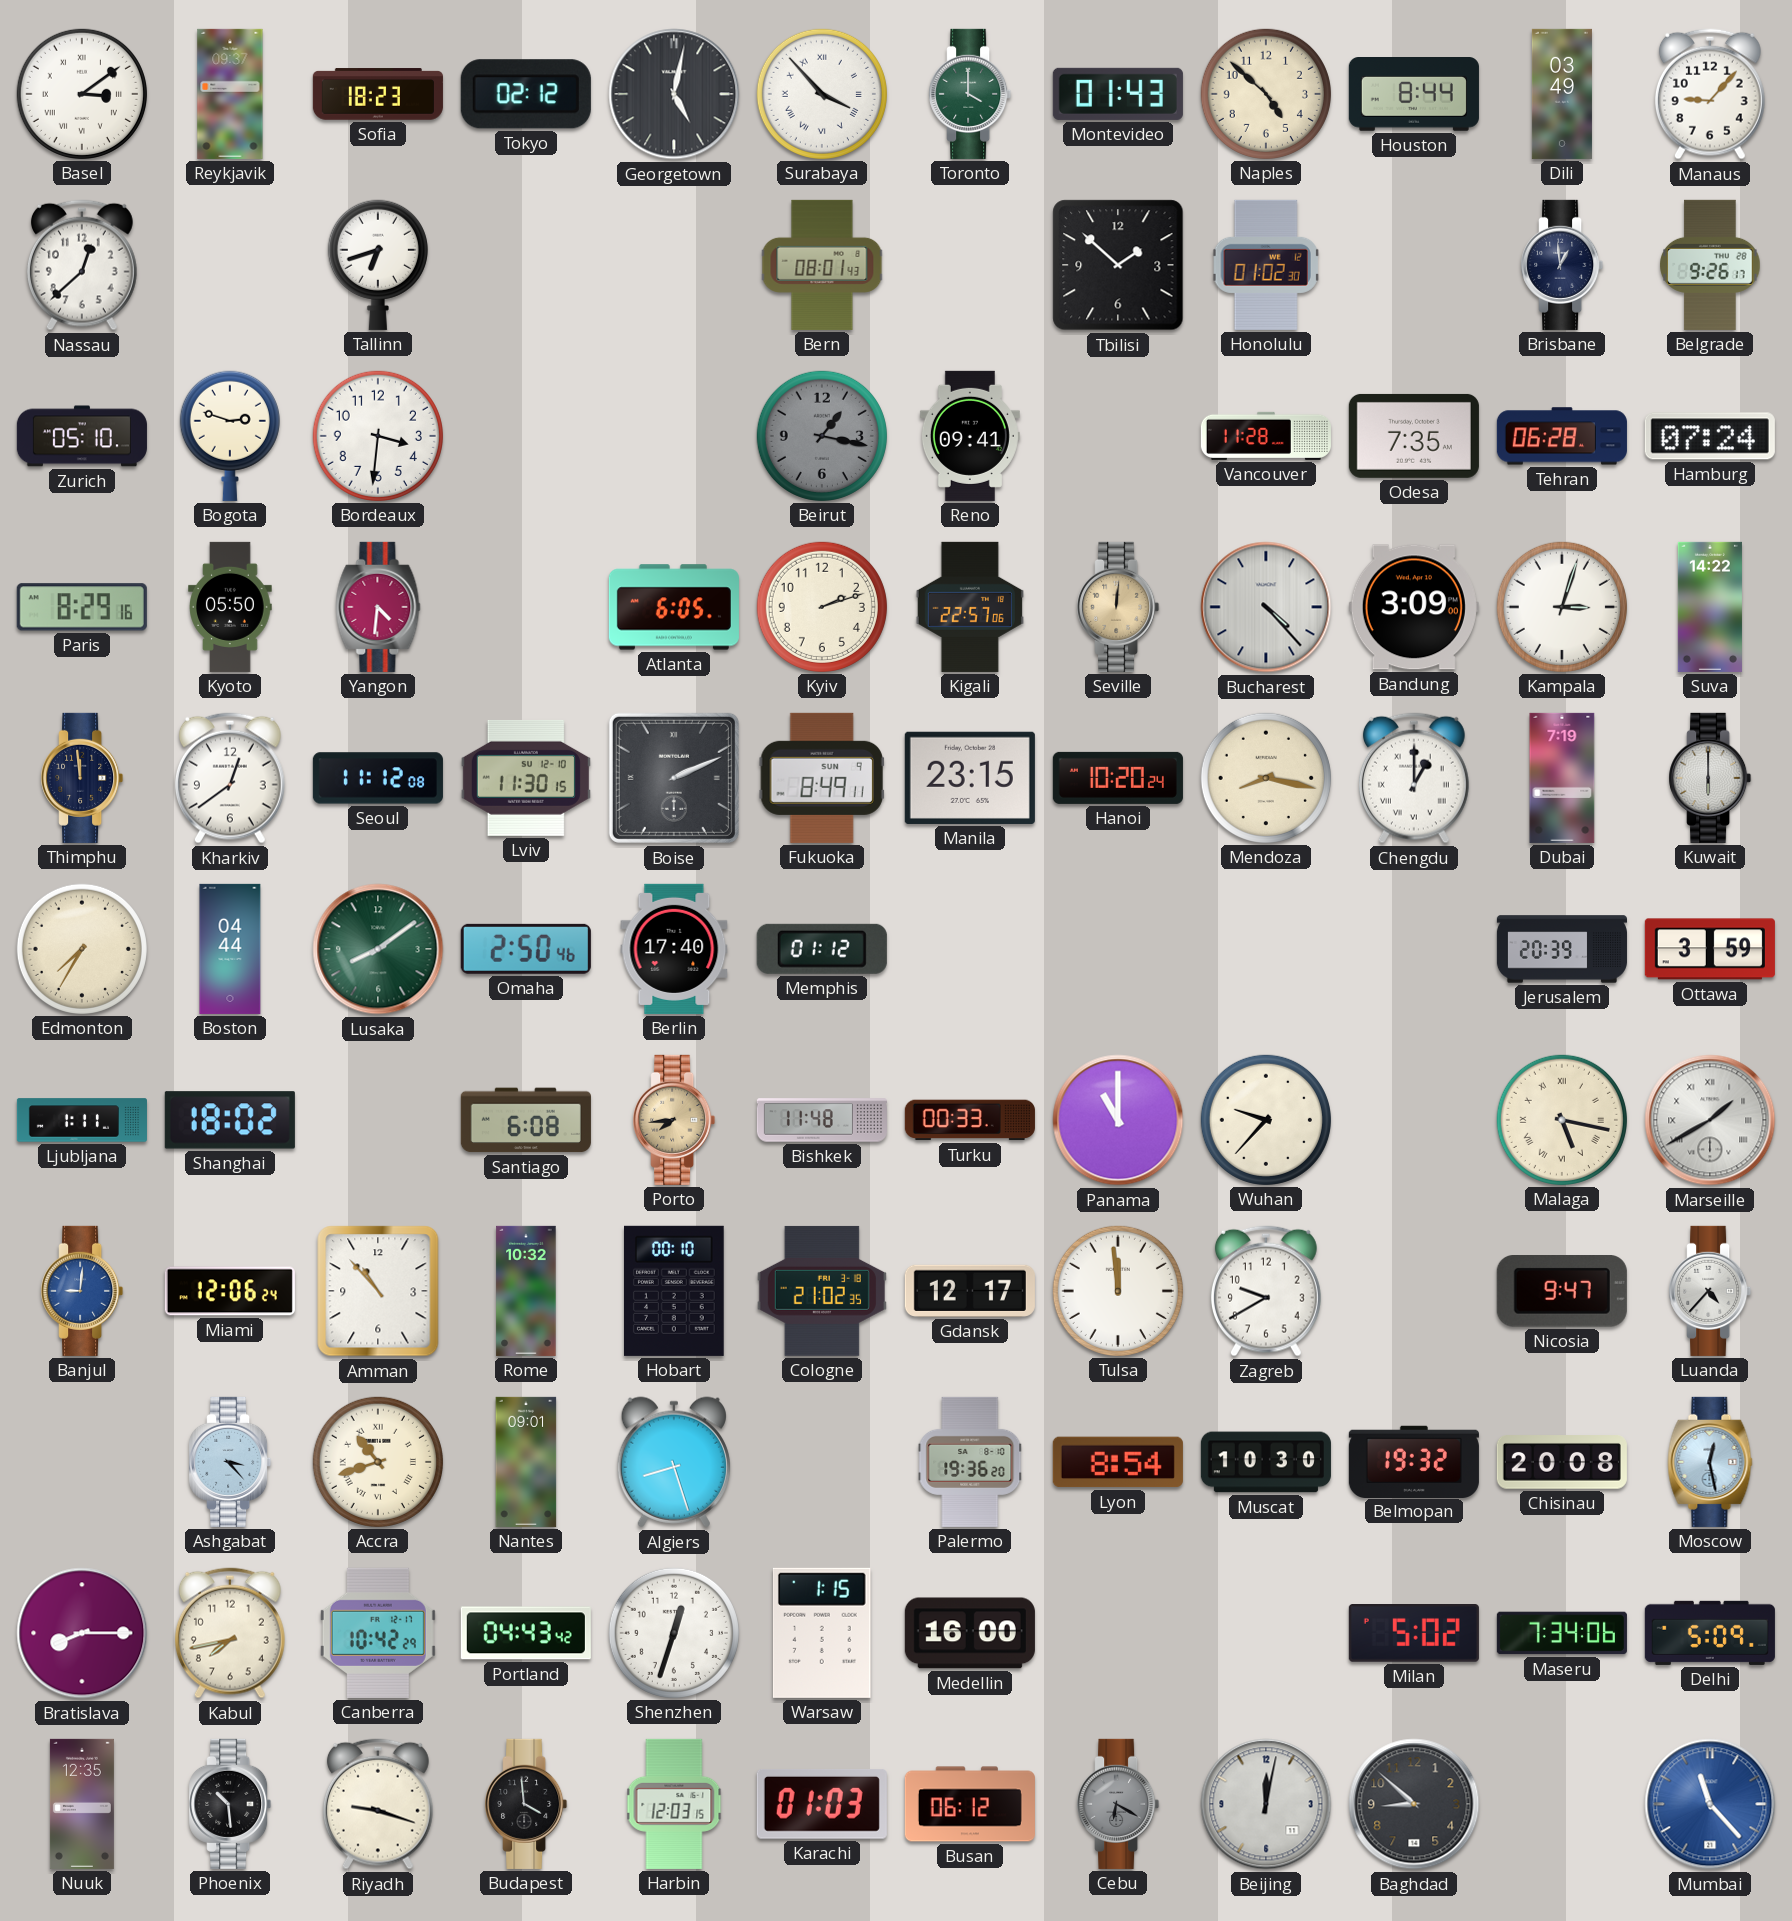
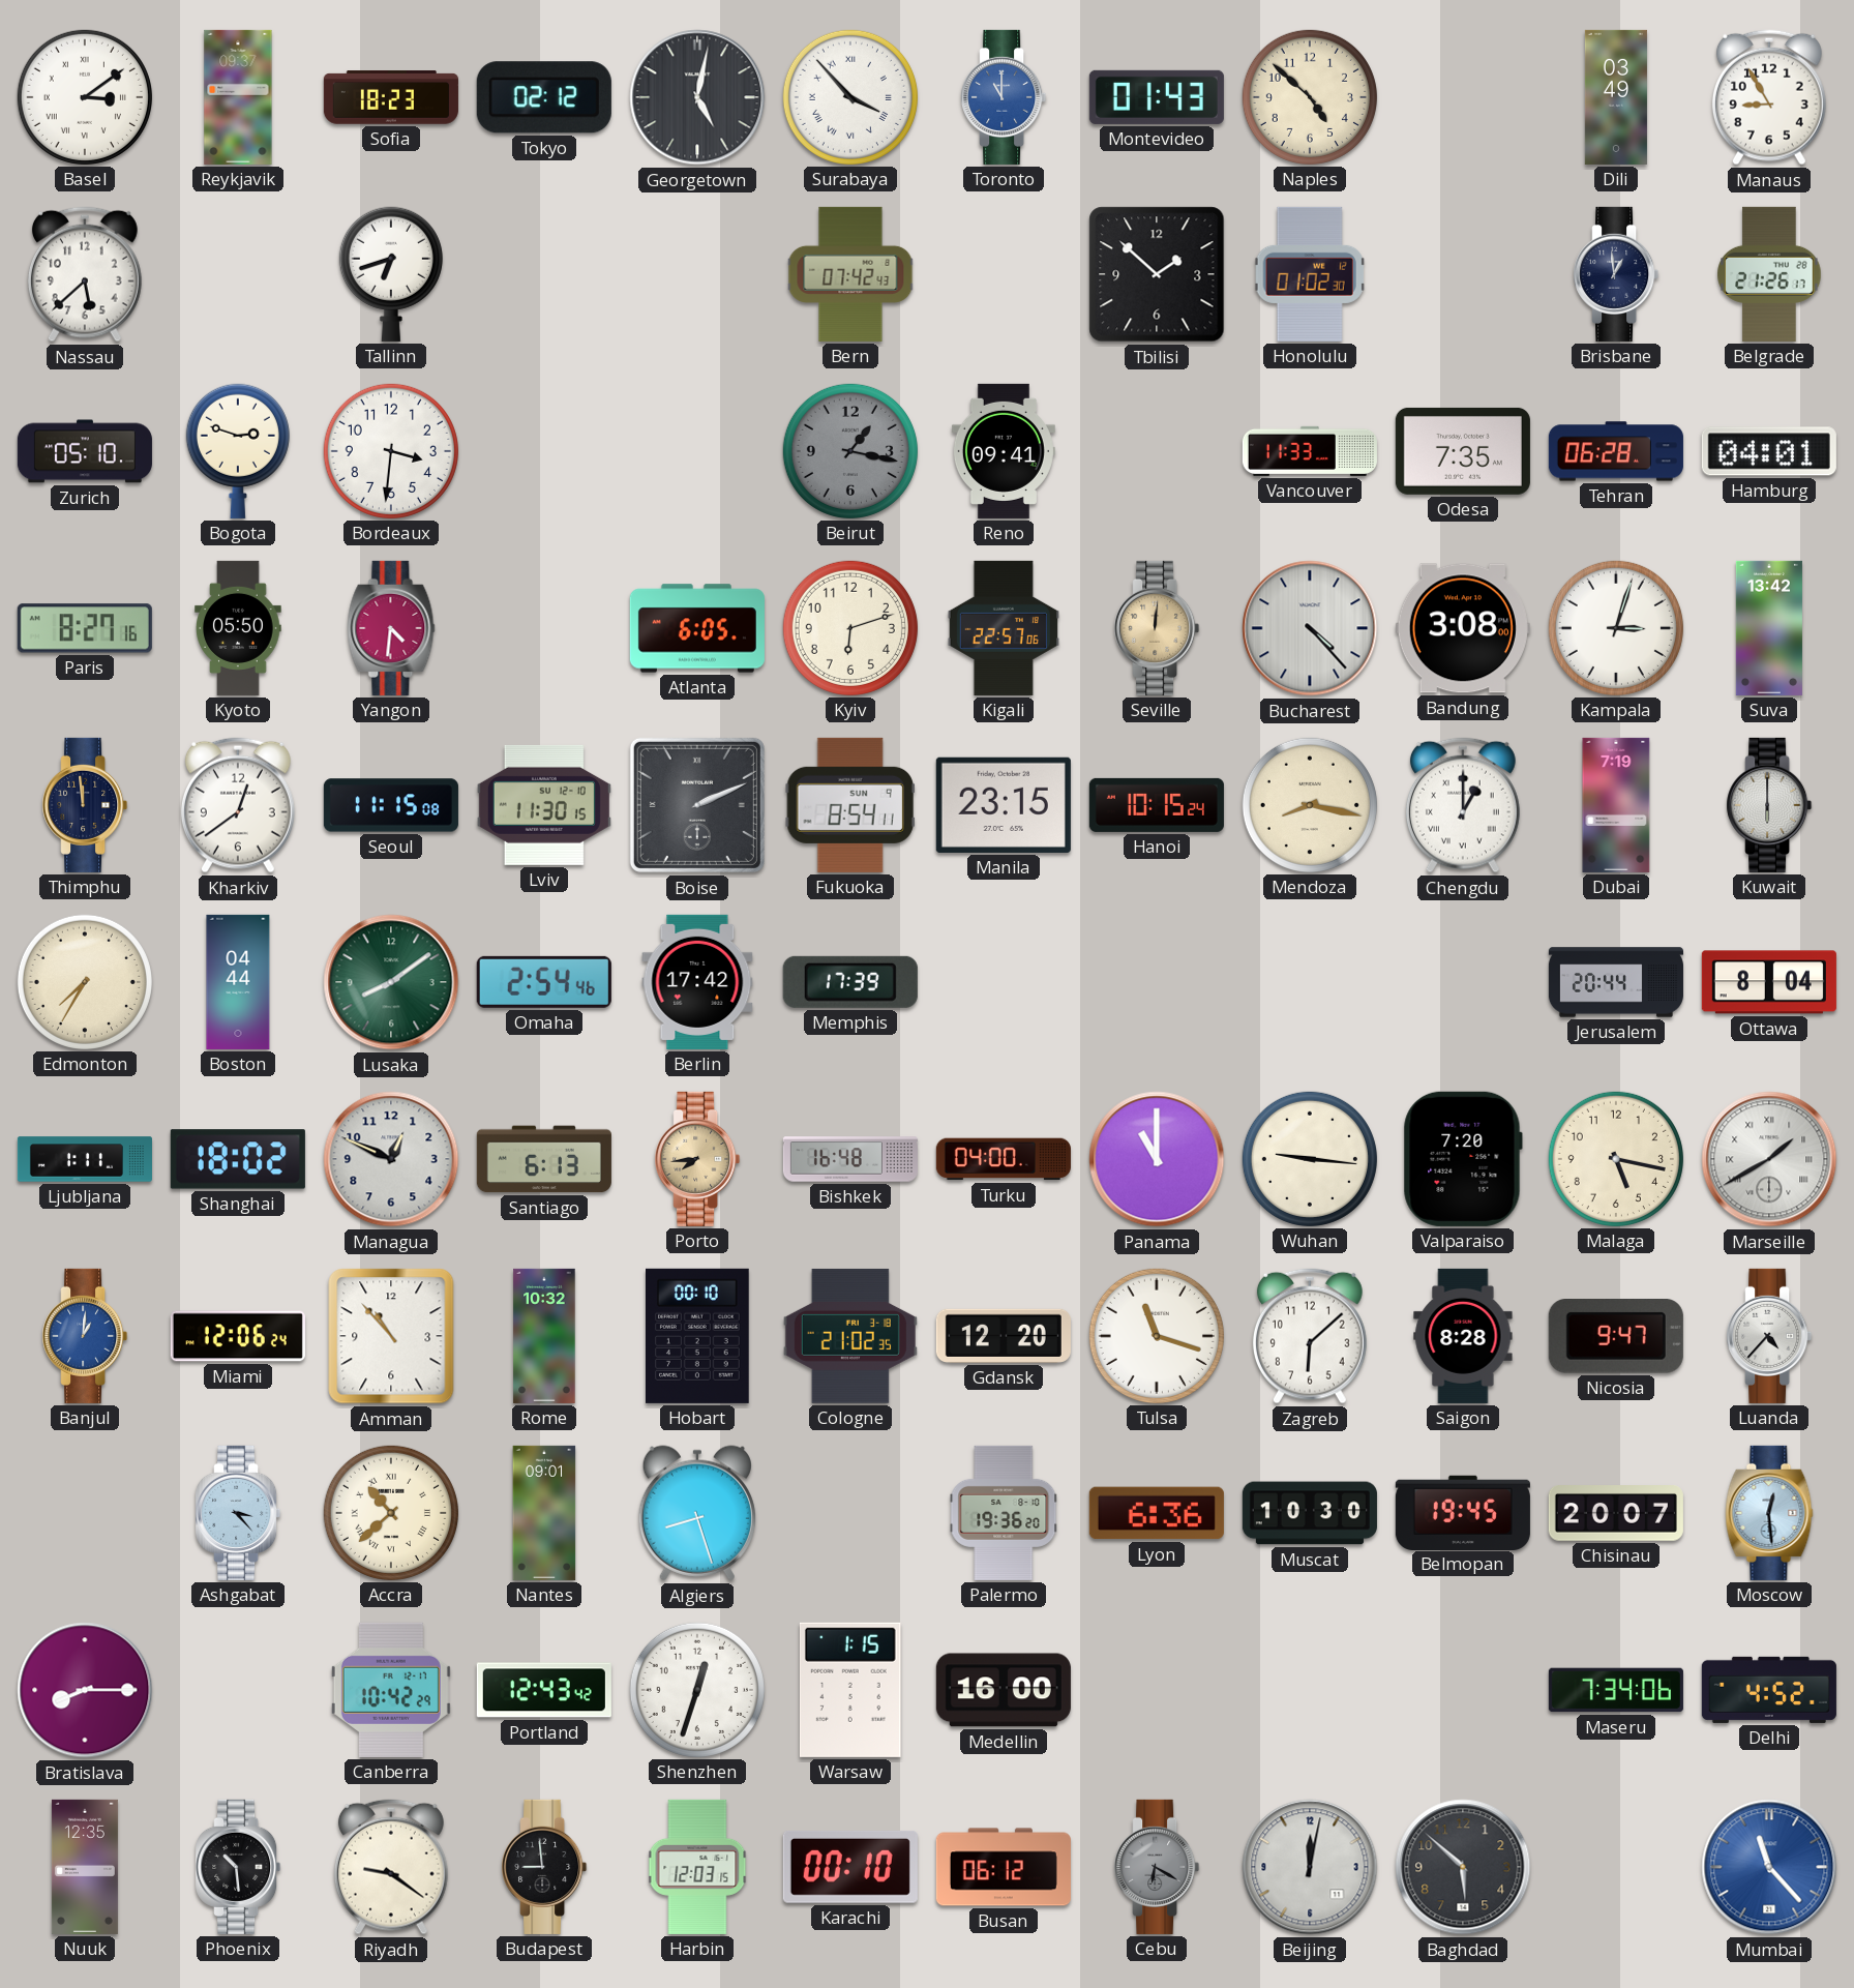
Toronto: 4:00 -> 11:00
Toronto dial: green -> blue
Houston: 8:44 -> none
Manaus: 9:07 -> 8:55
Nassau: 12:38 -> 5:38
Bern: 08:01 -> 07:42
Belgrade: 9:26 -> 21:26
Vancouver: 11:28 -> 11:33
Hamburg: 07:24 -> 04:01
Paris: 8:29 -> 8:27
Kyiv: 2:12 -> 6:12
Bandung: 3:09 -> 3:08
Suva: 14:22 -> 13:42
Seoul: 11:12 -> 11:15
Fukuoka: 8:49 -> 8:54
Hanoi: 10:20 -> 10:15
Omaha: 2:50 -> 2:54
Berlin: 17:40 -> 17:42
Memphis: 01:12 -> 17:39
Jerusalem: 20:39 -> 20:44
Ottawa: 3:59 -> 8:04
Managua: none -> 12:49
Santiago: 6:08 -> 6:13
Bishkek: 11:48 -> 16:48
Turku: 00:33 -> 04:00
Wuhan: 9:37 -> 9:16
Valparaiso: none -> 7:20
Malaga numerals: Roman -> Arabic
Banjul: 9:01 -> 1:01
Gdansk: 12:17 -> 12:20
Tulsa: 11:59 -> 11:18
Zagreb: 9:40 -> 6:08
Saigon: none -> 8:28
Accra: 10:42 -> 10:38
Lyon: 8:54 -> 6:36
Belmopan: 19:32 -> 19:45
Chisinau: 20:08 -> 20:07
Moscow: 12:28 -> 12:29
Kabul: 7:43 -> none
Portland: 04:43 -> 12:43
Milan: 5:02 -> none
Delhi: 5:09 -> 4:52
Riyadh: 9:18 -> 9:21
Budapest: 3:59 -> 8:59
Karachi: 01:03 -> 00:10
Baghdad: 8:52 -> 5:52
